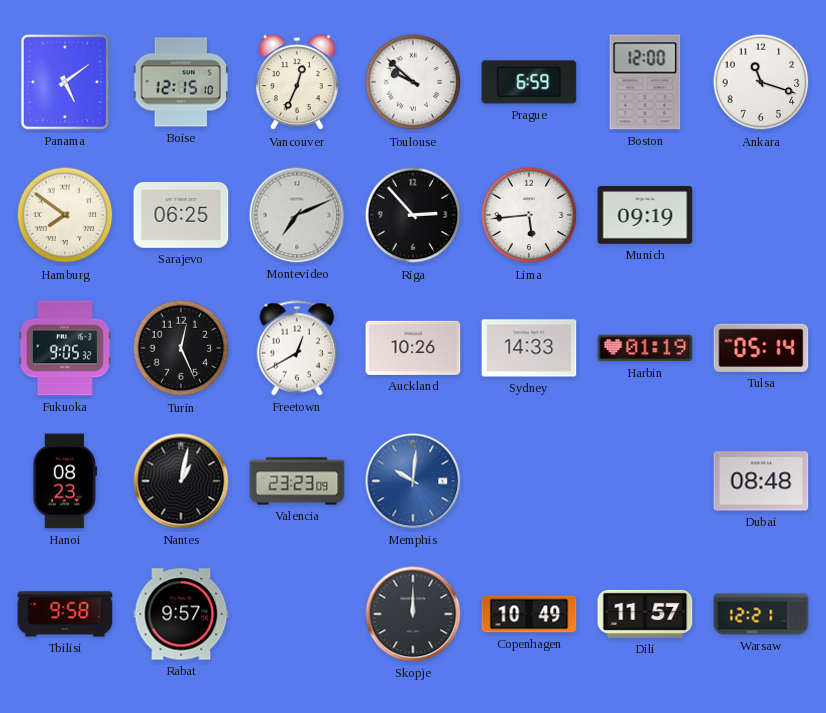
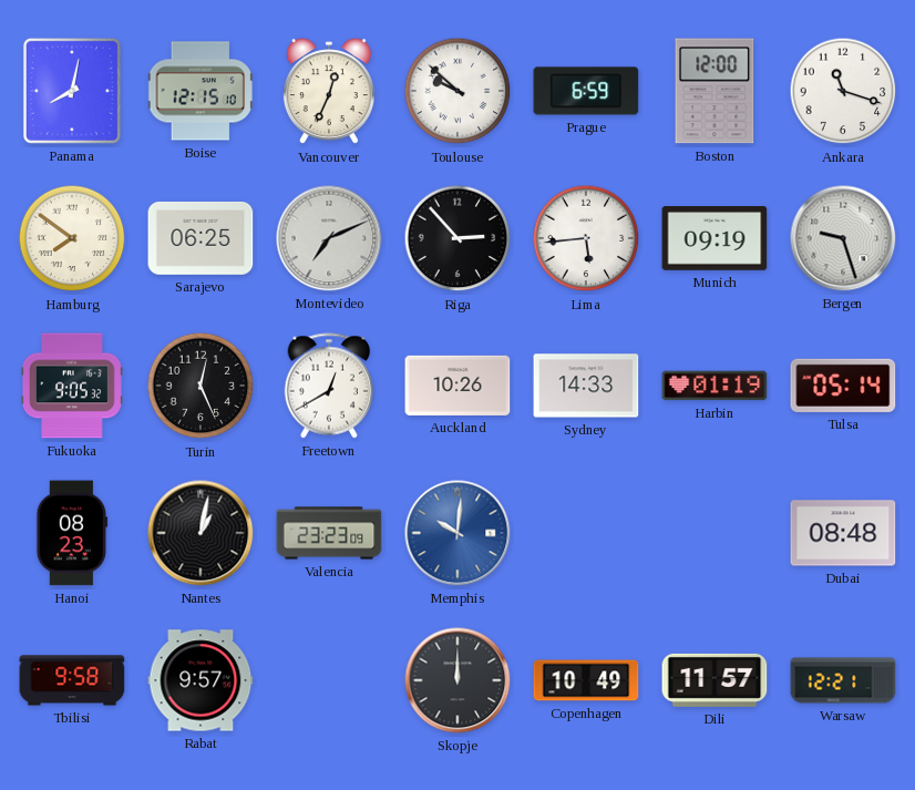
Panama: 5:09 -> 8:02
Bergen: none -> 9:27
